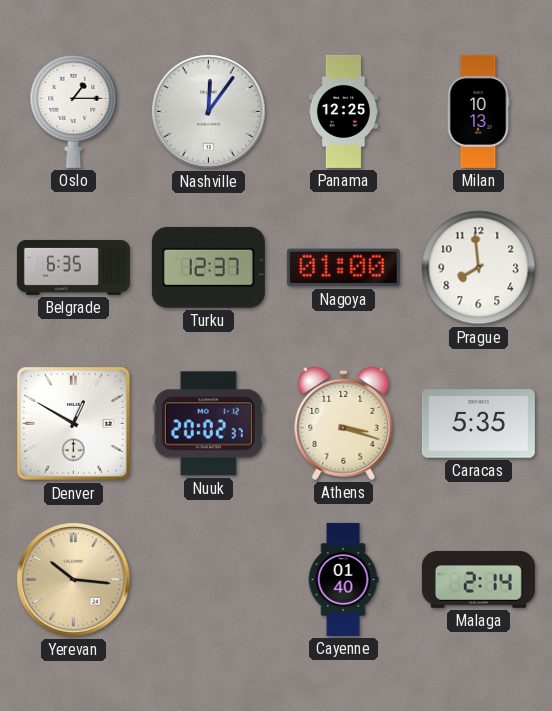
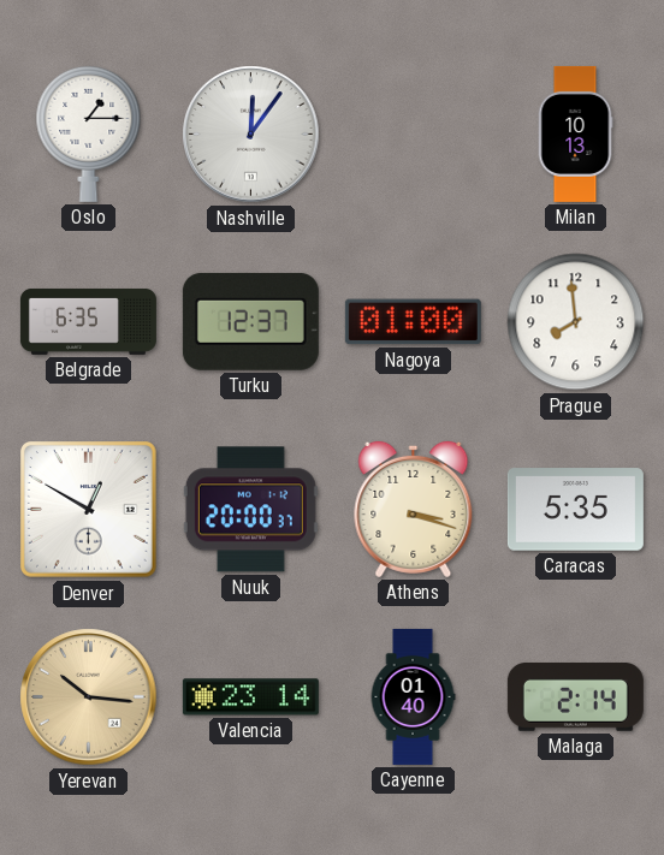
Panama: 12:25 -> none
Nuuk: 20:02 -> 20:00
Valencia: none -> 23:14
